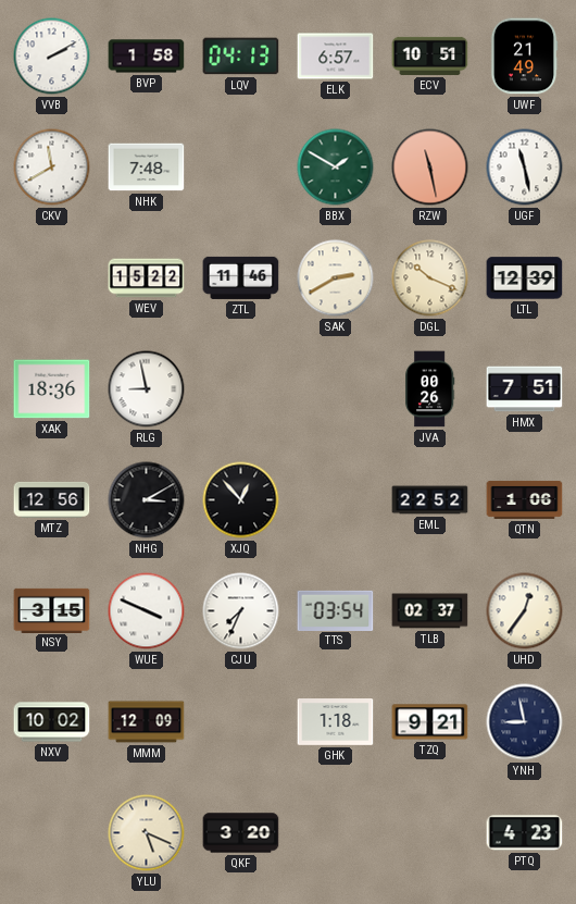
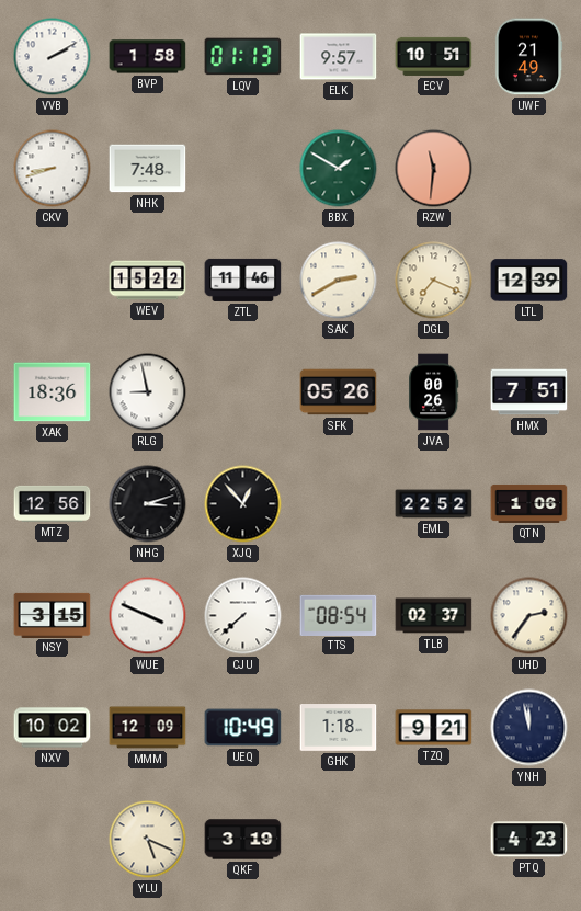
LQV: 04:13 -> 01:13
ELK: 6:57 -> 9:57
CKV: 11:40 -> 8:42
RZW: 11:28 -> 11:31
UGF: 11:28 -> none
DGL: 10:19 -> 7:19
SFK: none -> 05:26
NHG: 3:10 -> 3:12
CJU: 7:34 -> 7:38
TTS: 03:54 -> 08:54
UHD: 12:36 -> 2:36
UEQ: none -> 10:49
YNH: 8:58 -> 11:58
QKF: 3:20 -> 3:19
